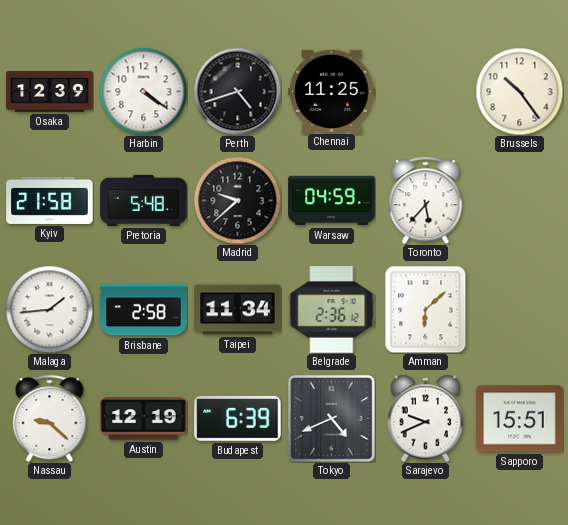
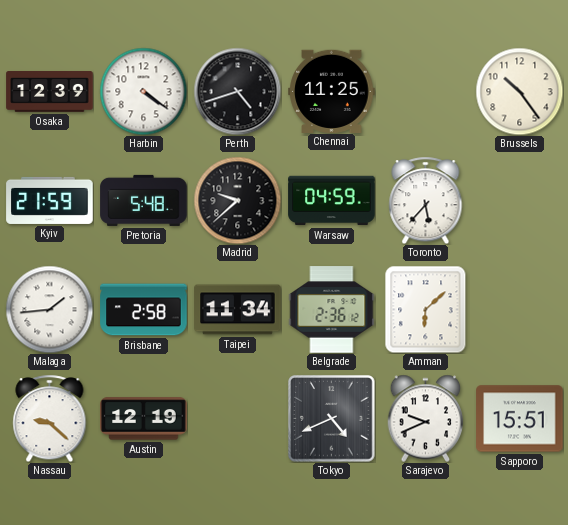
Kyiv: 21:58 -> 21:59
Budapest: 6:39 -> none
